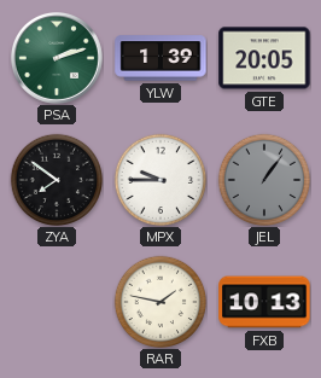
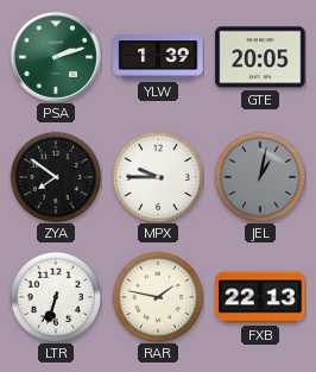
JEL: 1:06 -> 1:02
LTR: none -> 6:33
FXB: 10:13 -> 22:13
